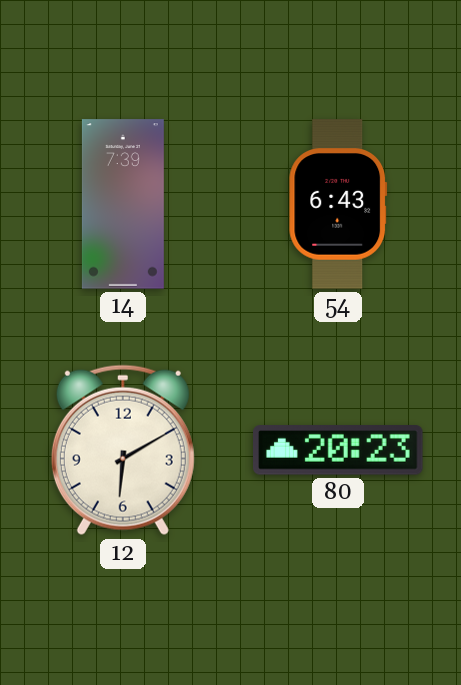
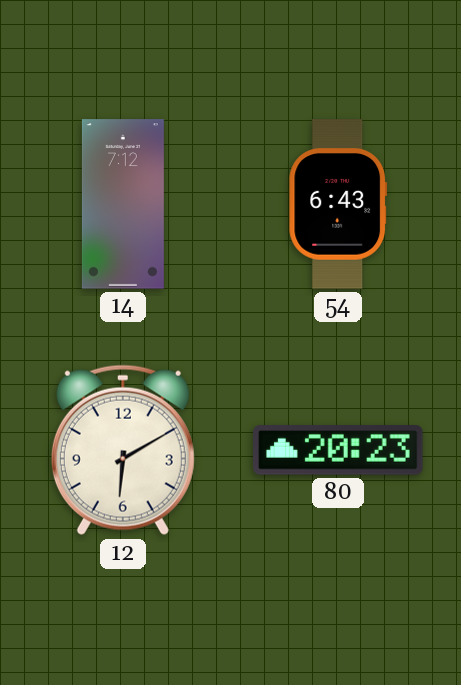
14: 7:39 -> 7:12
